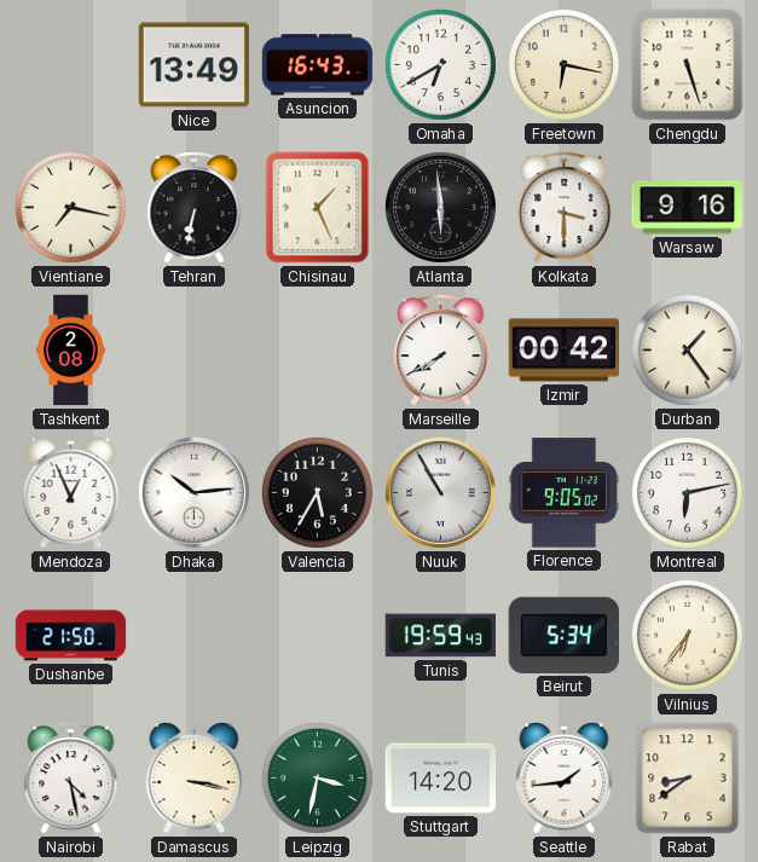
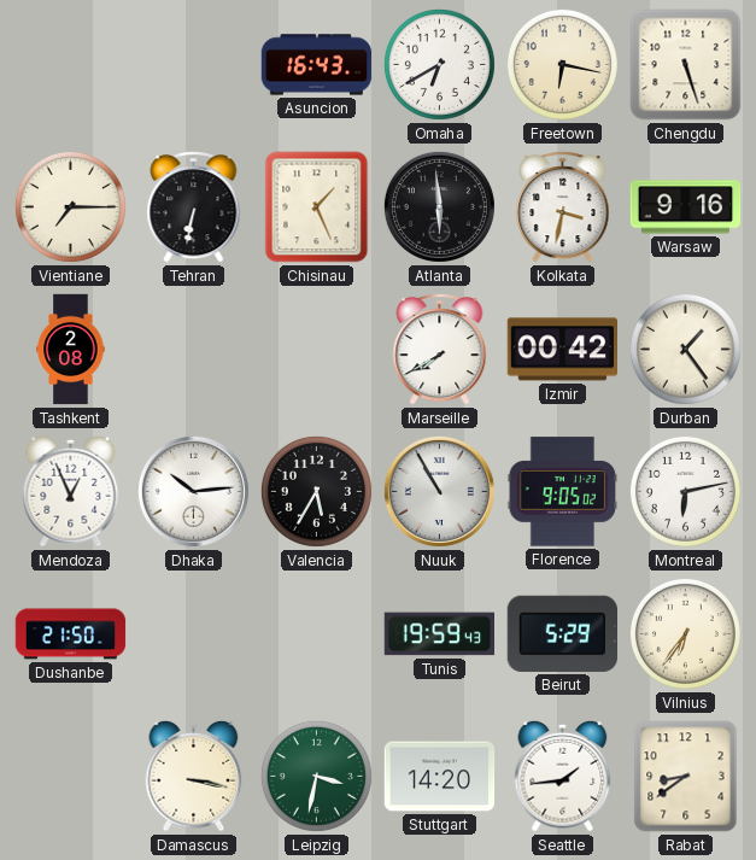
Nice: 13:49 -> none
Vientiane: 7:17 -> 7:15
Kolkata: 3:30 -> 3:32
Beirut: 5:34 -> 5:29
Nairobi: 4:28 -> none
